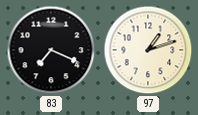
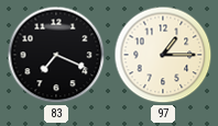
97: 1:12 -> 1:15
